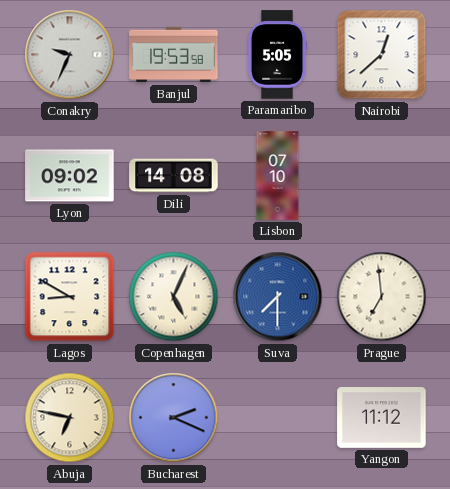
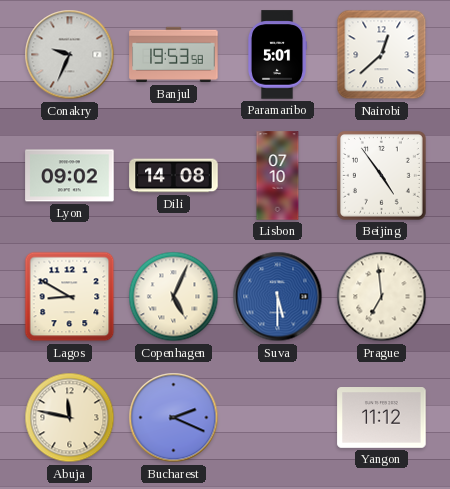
Paramaribo: 5:05 -> 5:01
Beijing: none -> 4:54
Suva: 7:30 -> 5:30
Abuja: 6:47 -> 11:47
